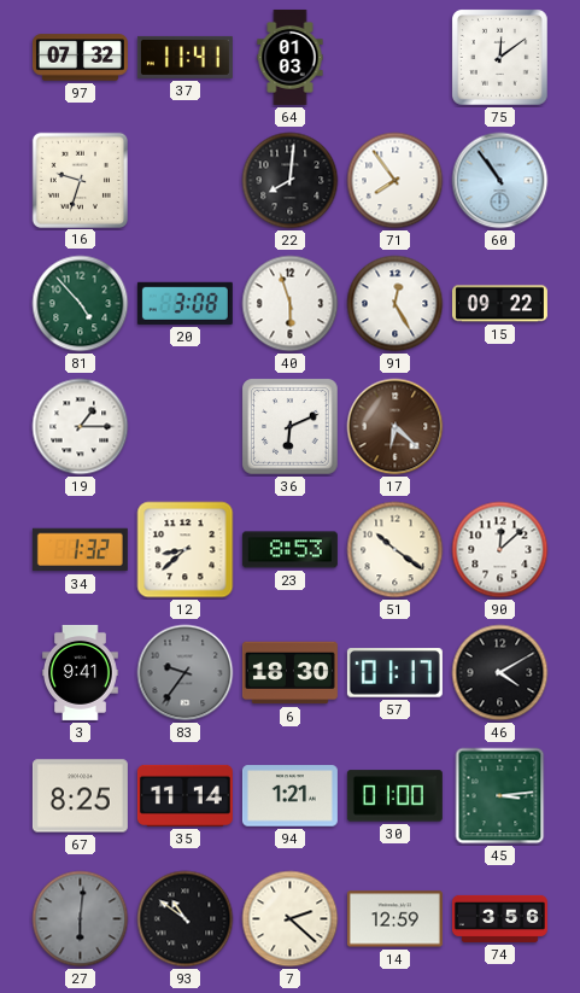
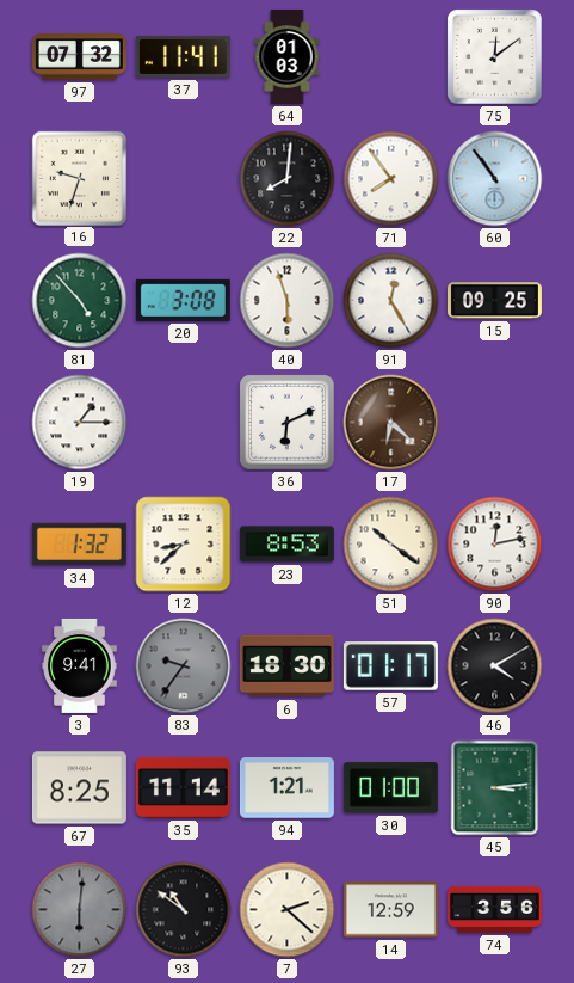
15: 09:22 -> 09:25
90: 12:08 -> 12:13
